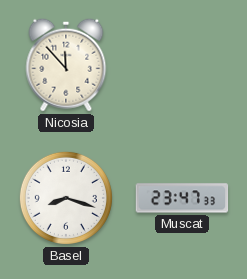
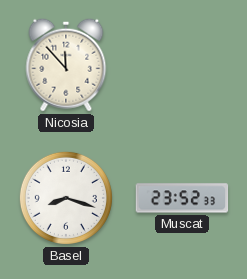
Muscat: 23:47 -> 23:52
